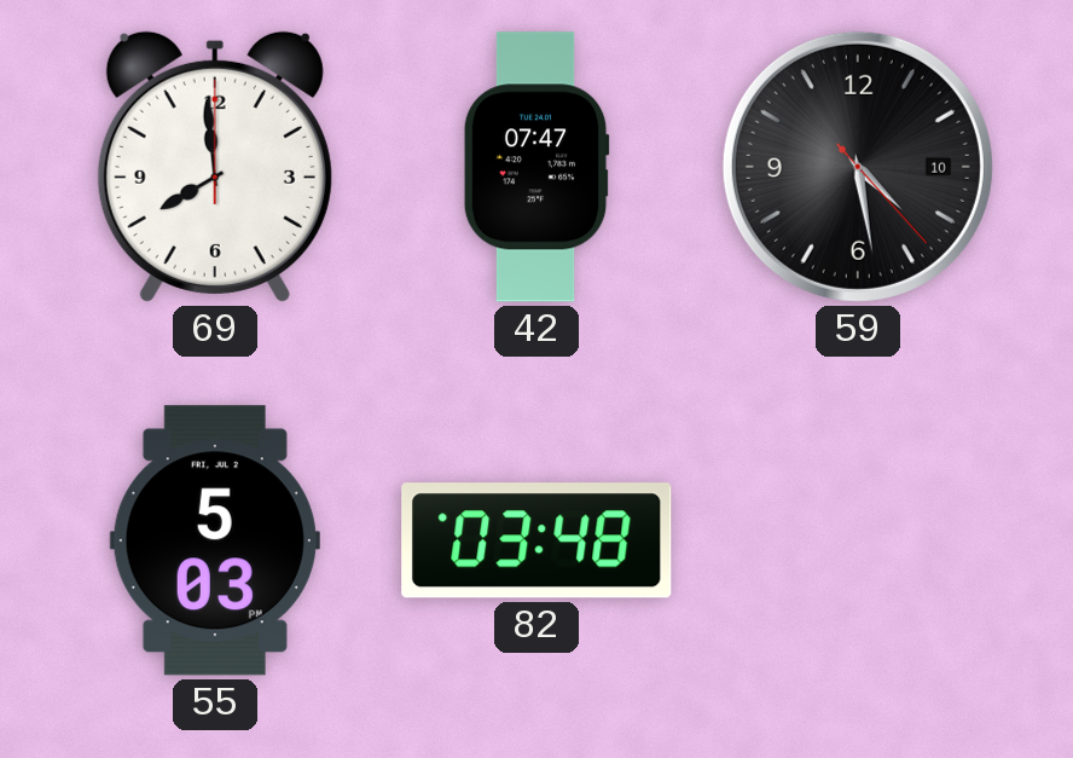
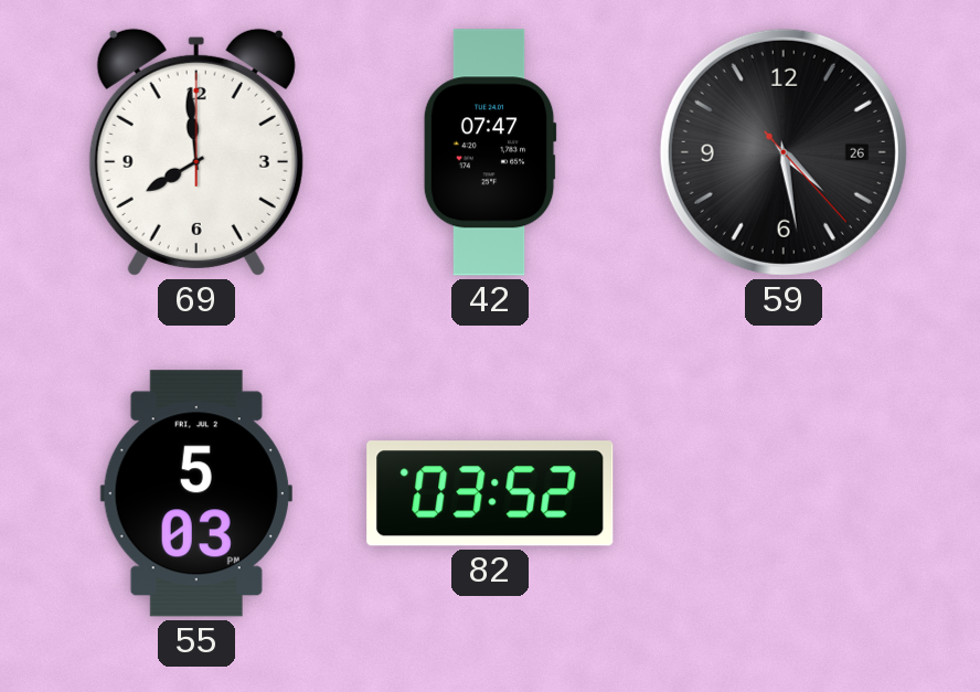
59 date: 10 -> 26
82: 03:48 -> 03:52
